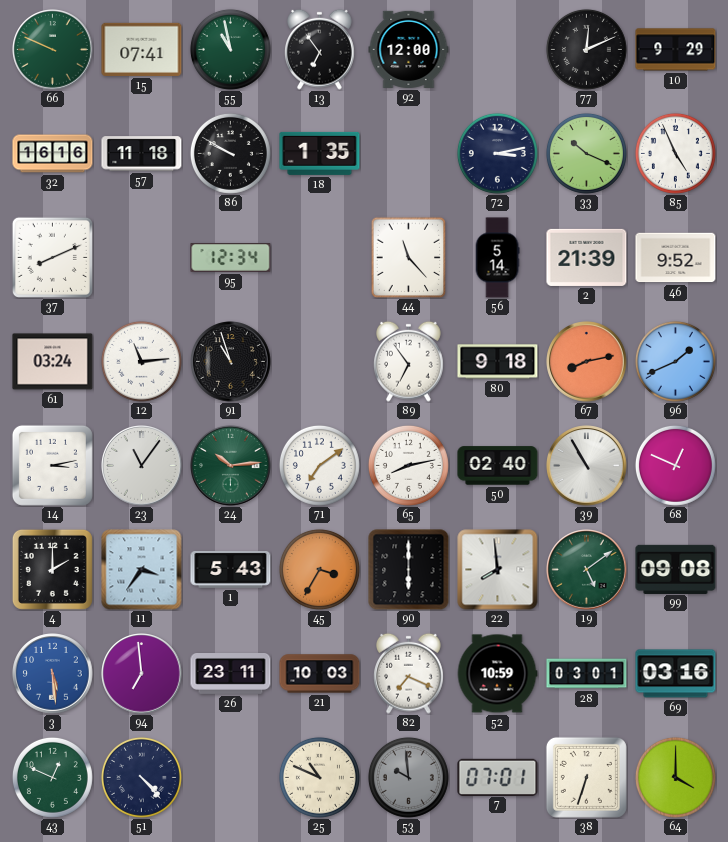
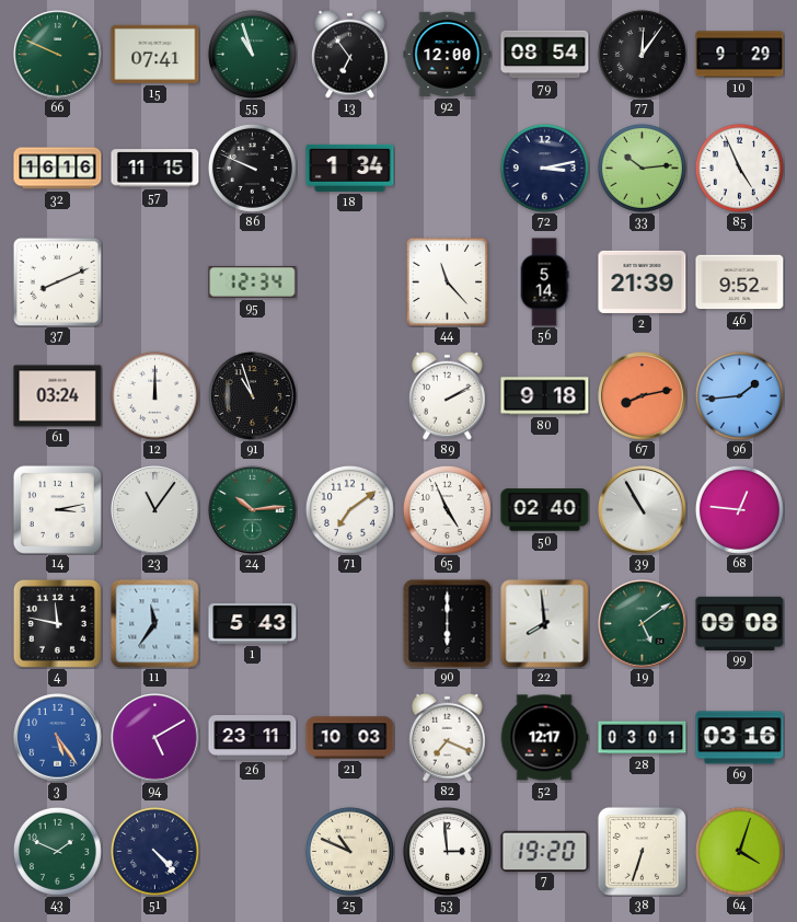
55: 10:58 -> 10:57
79: none -> 08:54
77: 12:11 -> 12:06
57: 11:18 -> 11:15
86: 9:50 -> 9:49
18: 1:35 -> 1:34
33: 10:19 -> 10:14
12: 11:14 -> 12:00
89: 6:54 -> 2:10
96: 1:41 -> 1:44
65: 8:13 -> 4:56
68: 12:49 -> 12:46
4: 2:00 -> 11:47
11: 3:36 -> 11:36
45: 3:35 -> none
3: 5:29 -> 5:24
94: 6:59 -> 5:10
52: 10:59 -> 12:17
43: 12:49 -> 1:49
53: 9:59 -> 2:59
53 dial: grey -> white
7: 07:01 -> 19:20
64: 4:00 -> 4:03
